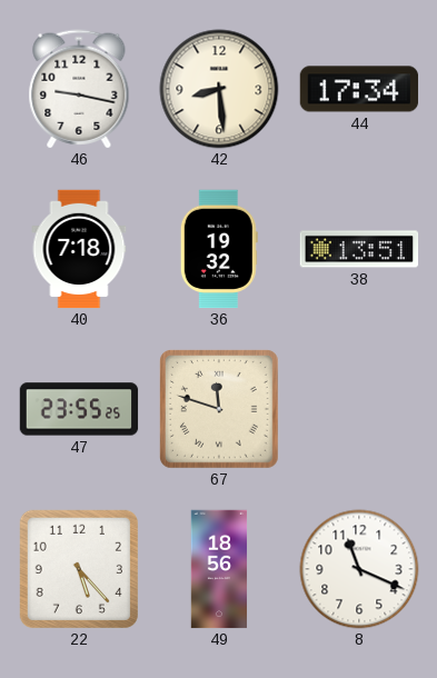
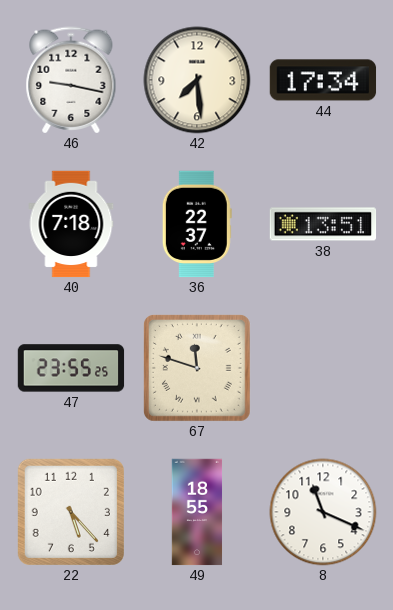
42: 8:29 -> 7:29
36: 19:32 -> 22:37
49: 18:56 -> 18:55
